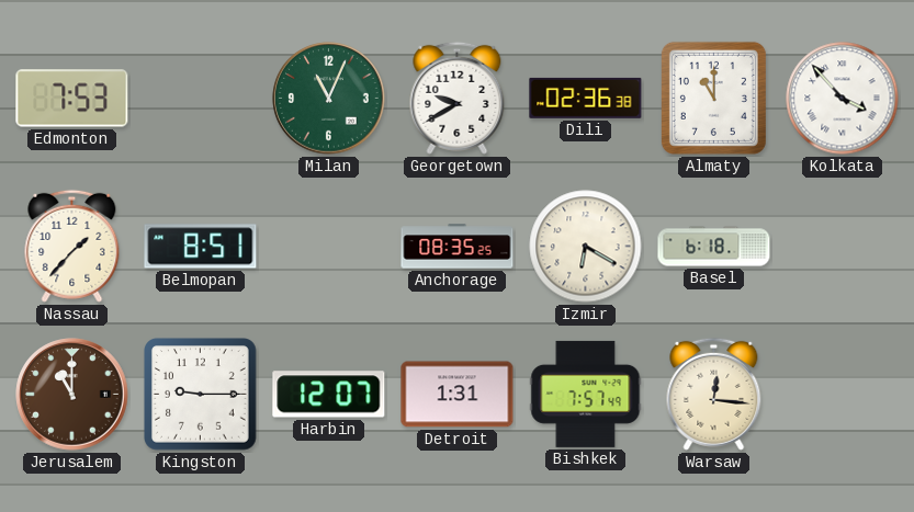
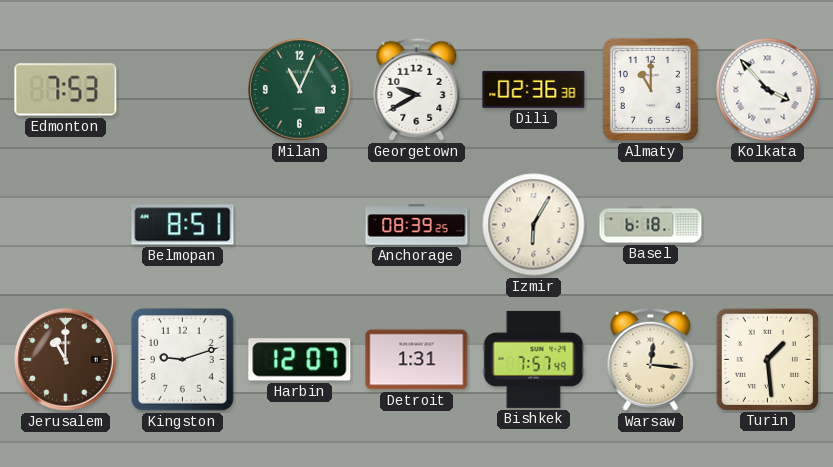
Nassau: 1:37 -> none
Anchorage: 08:35 -> 08:39
Izmir: 6:20 -> 6:05
Kingston: 9:15 -> 9:12
Turin: none -> 1:29
